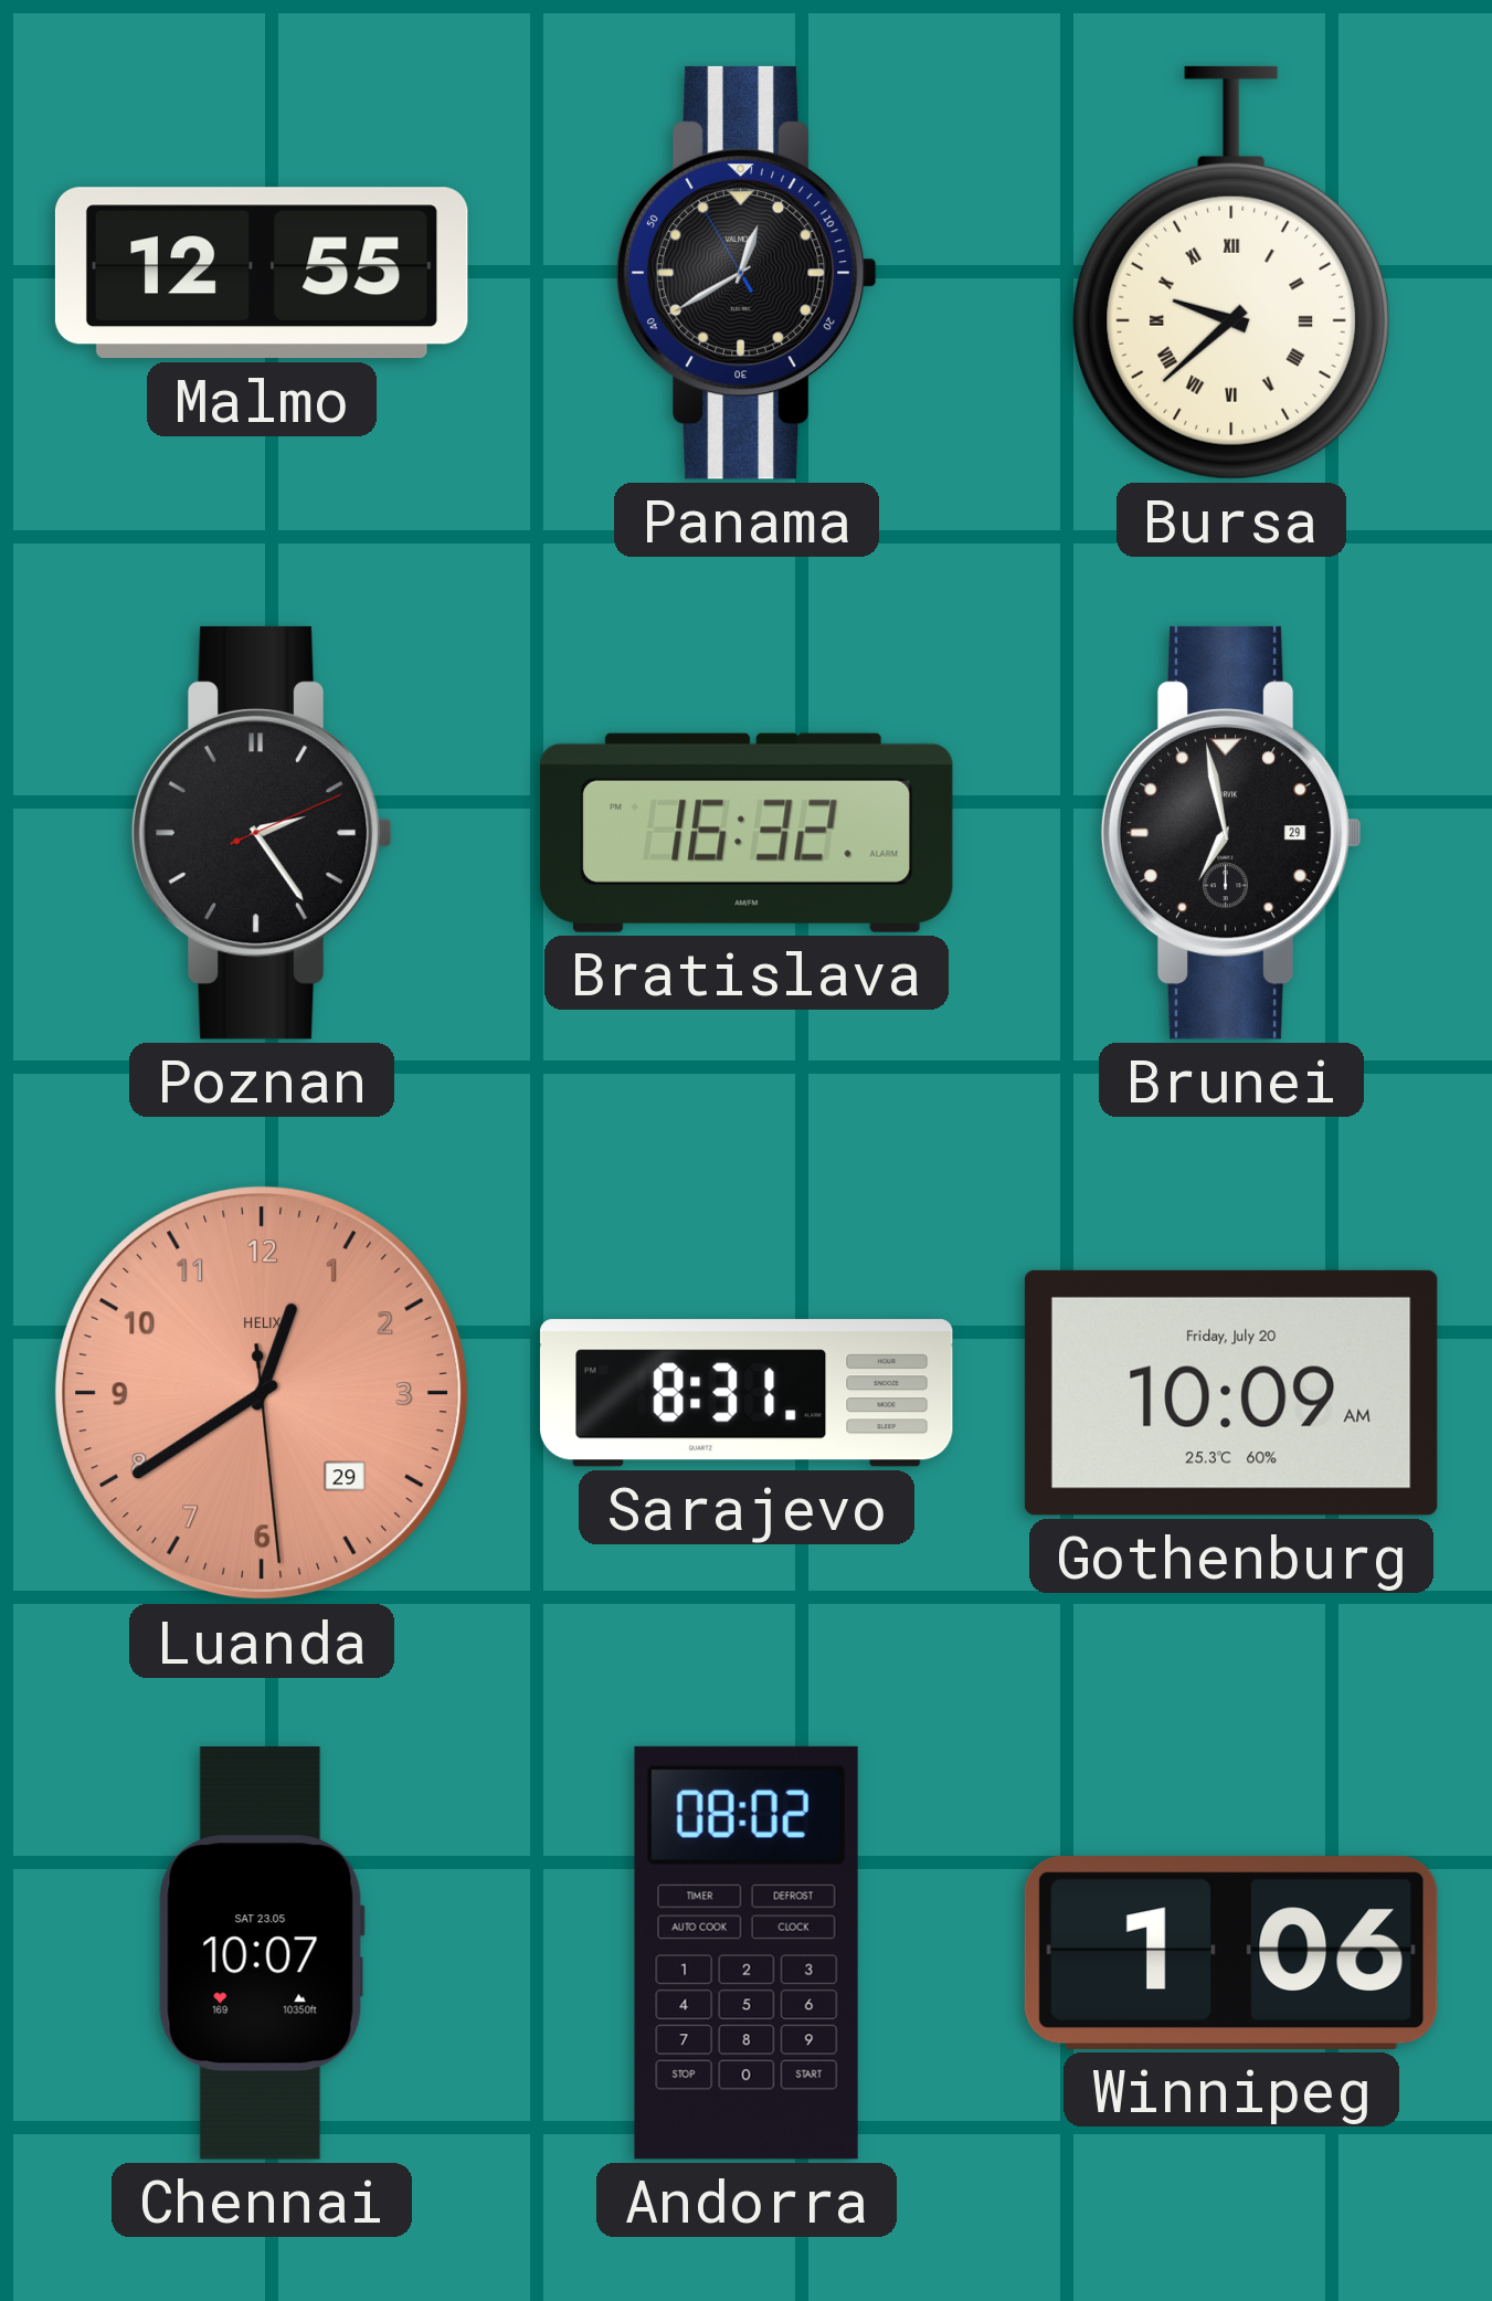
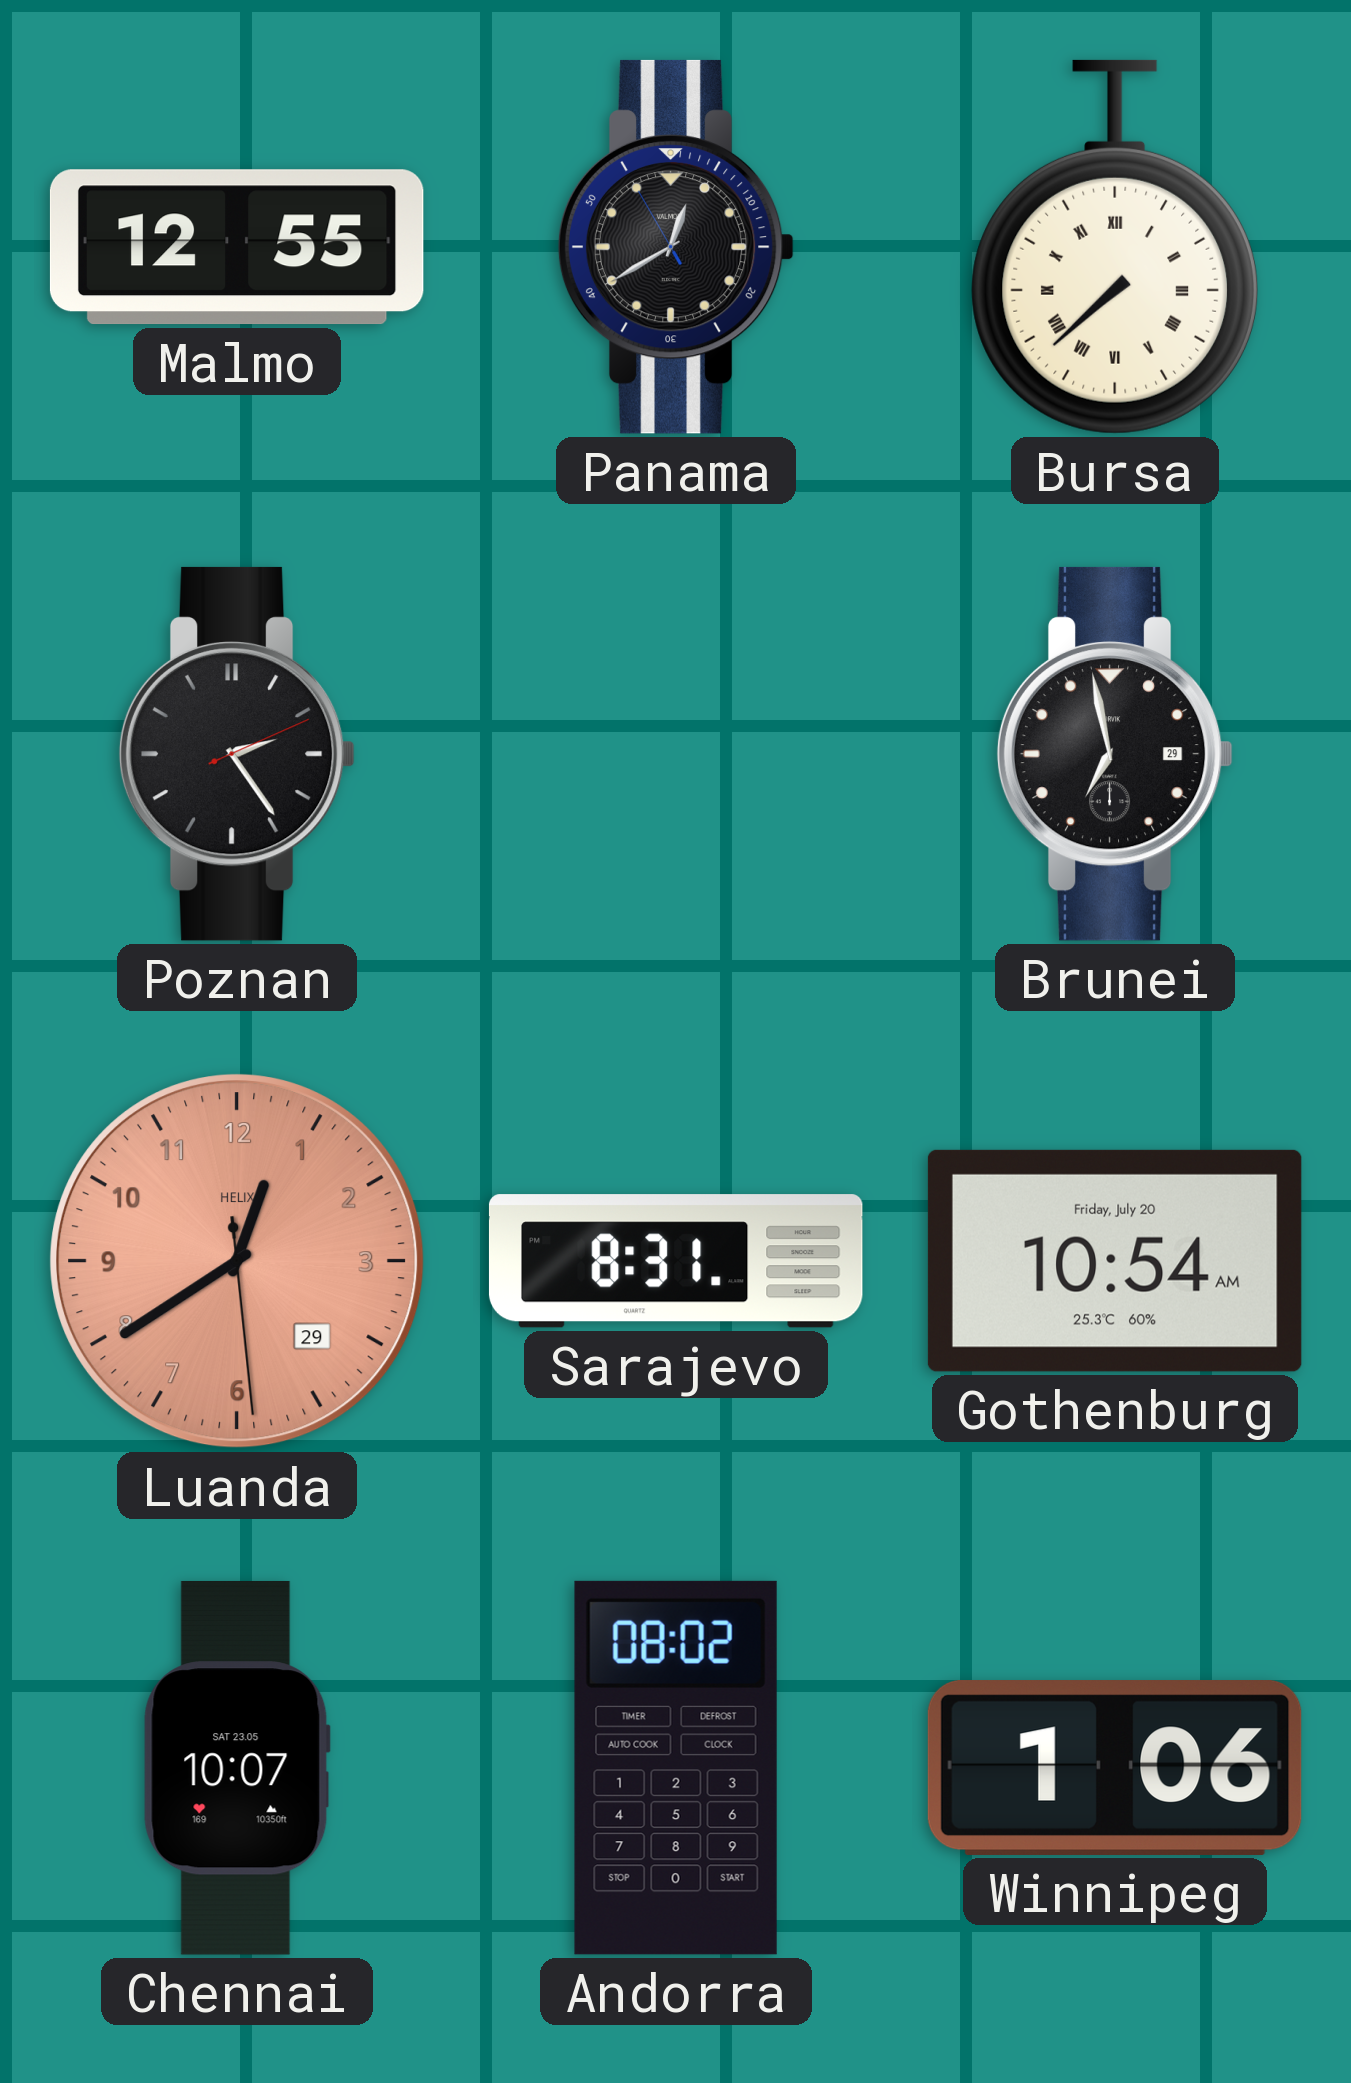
Bursa: 9:38 -> 7:38
Bratislava: 16:32 -> none
Gothenburg: 10:09 -> 10:54
